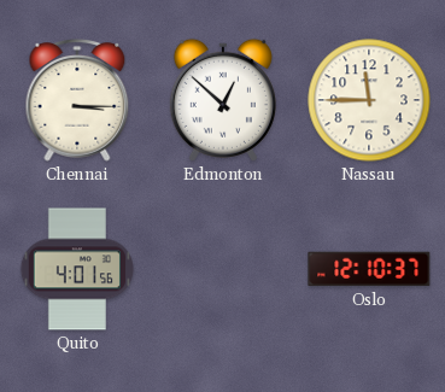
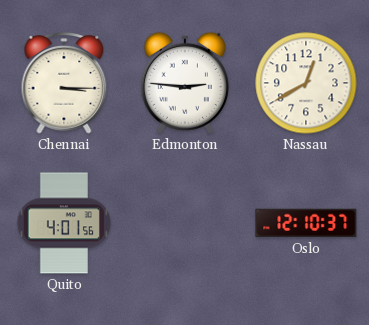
Edmonton: 12:52 -> 2:46
Nassau: 11:45 -> 12:40
